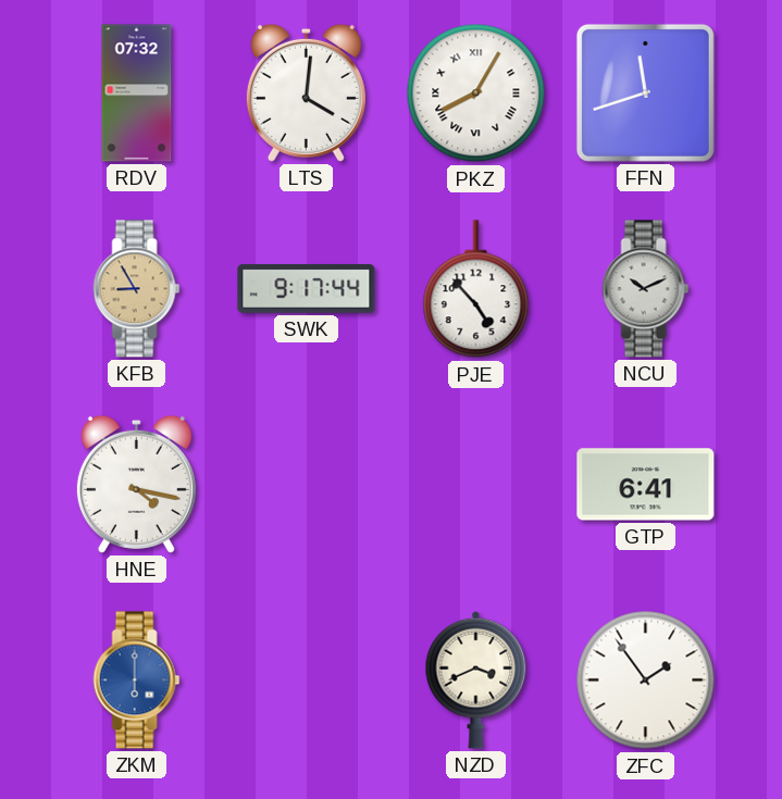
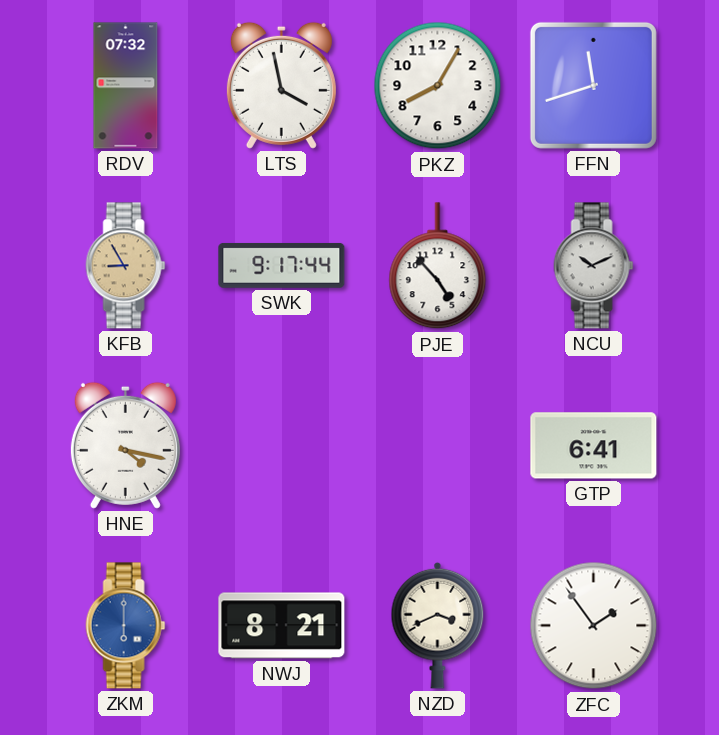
LTS: 4:01 -> 3:58
PKZ numerals: Roman -> Arabic
NWJ: none -> 8:21
